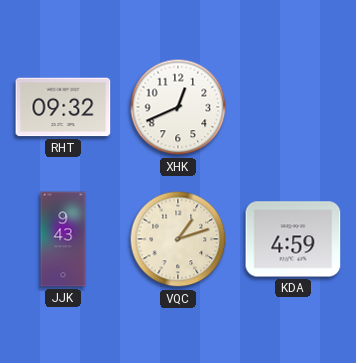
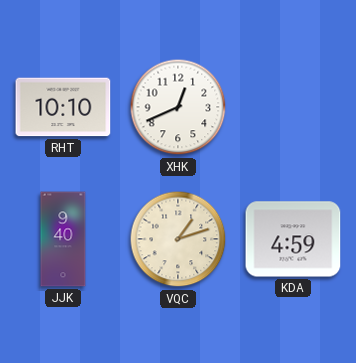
RHT: 09:32 -> 10:10
JJK: 9:43 -> 9:40
